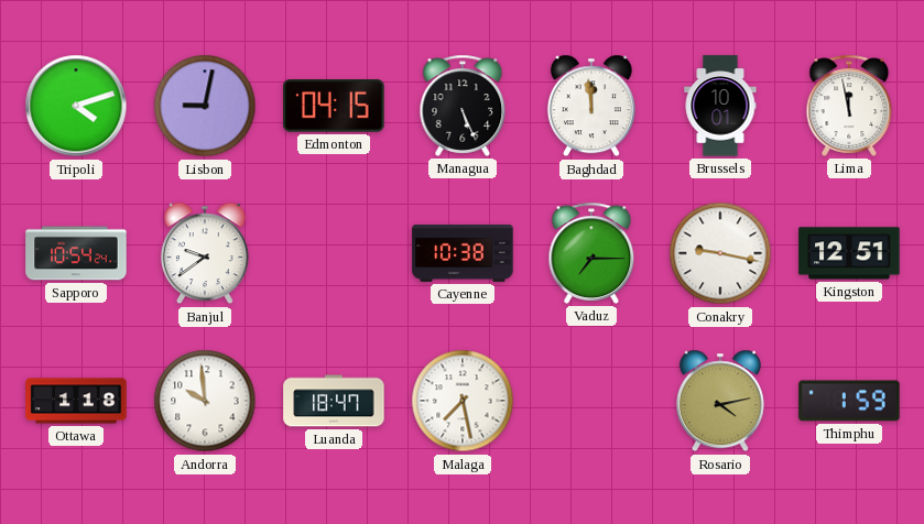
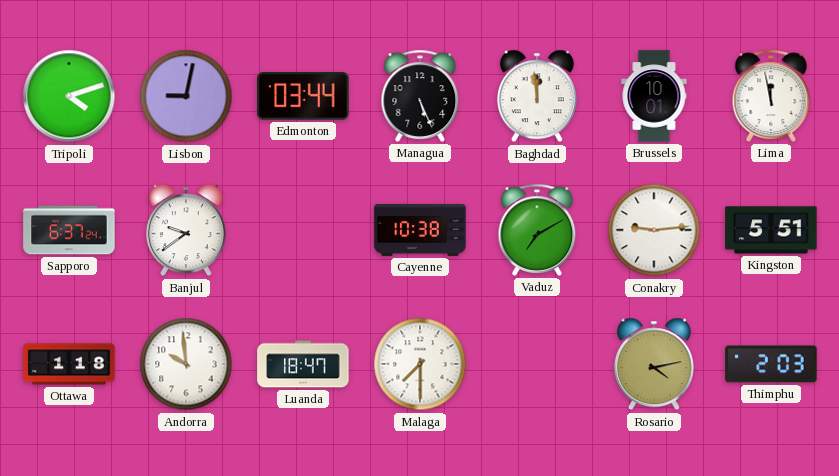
Edmonton: 04:15 -> 03:44
Sapporo: 10:54 -> 6:37
Vaduz: 7:15 -> 7:10
Conakry: 9:17 -> 9:14
Kingston: 12:51 -> 5:51
Malaga: 7:28 -> 7:30
Thimphu: 1:59 -> 2:03
